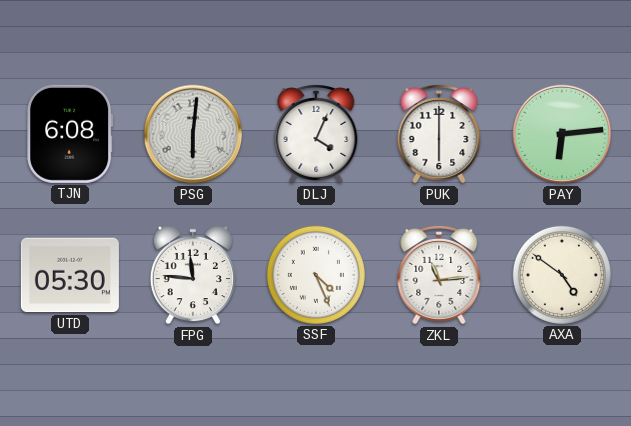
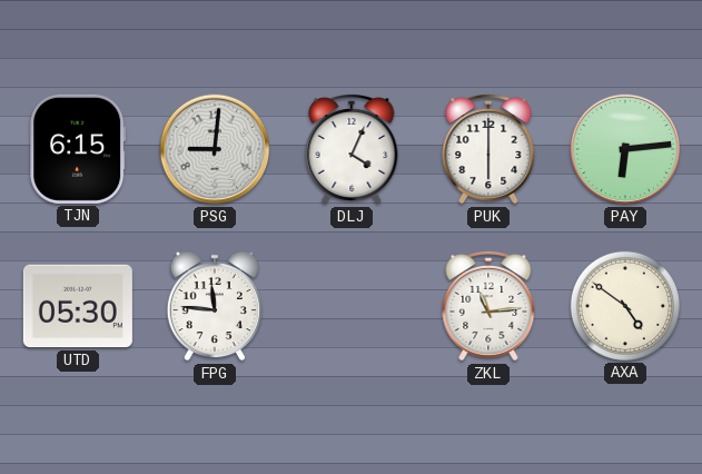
TJN: 6:08 -> 6:15
PSG: 6:01 -> 9:01
SSF: 4:26 -> none
